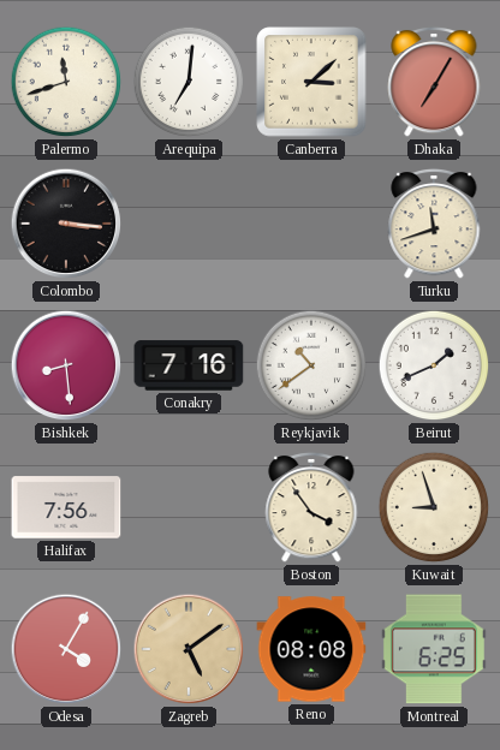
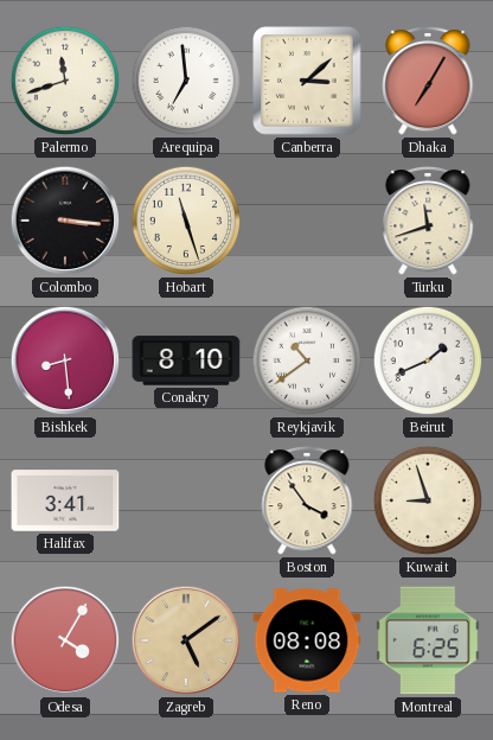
Arequipa: 7:01 -> 6:59
Hobart: none -> 11:27
Conakry: 7:16 -> 8:10
Halifax: 7:56 -> 3:41
